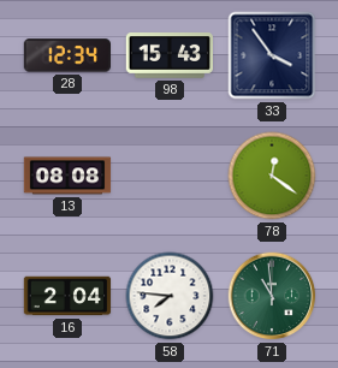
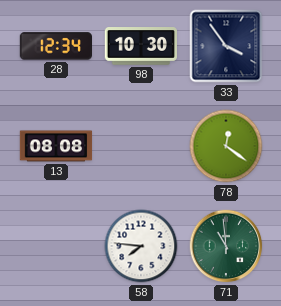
98: 15:43 -> 10:30
16: 2:04 -> none
